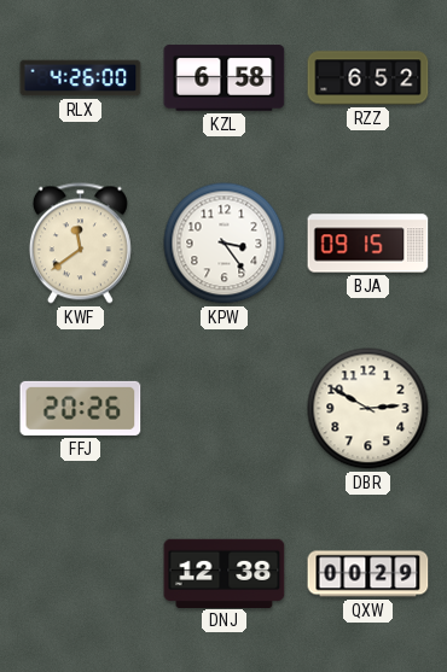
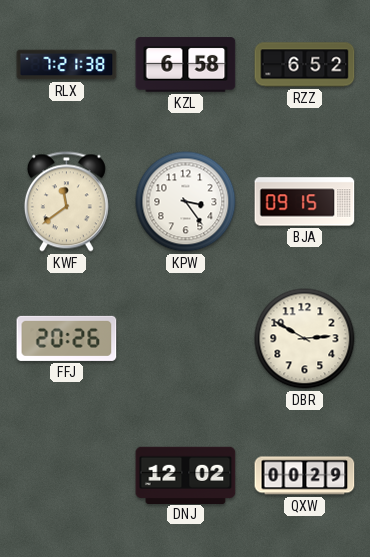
RLX: 4:26 -> 7:21
DNJ: 12:38 -> 12:02
